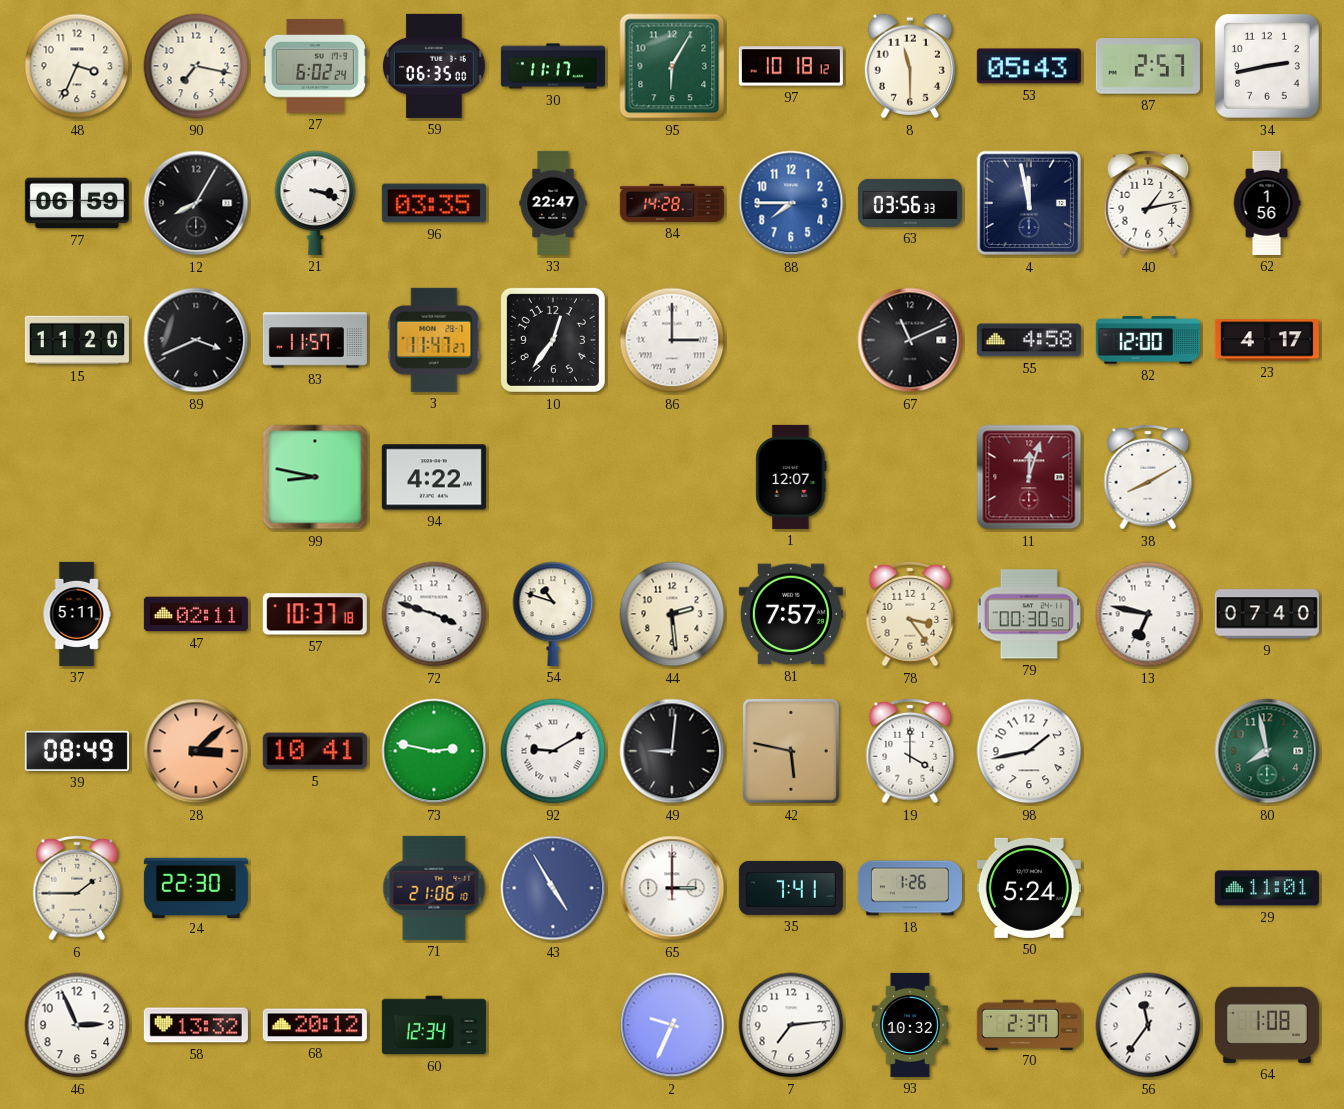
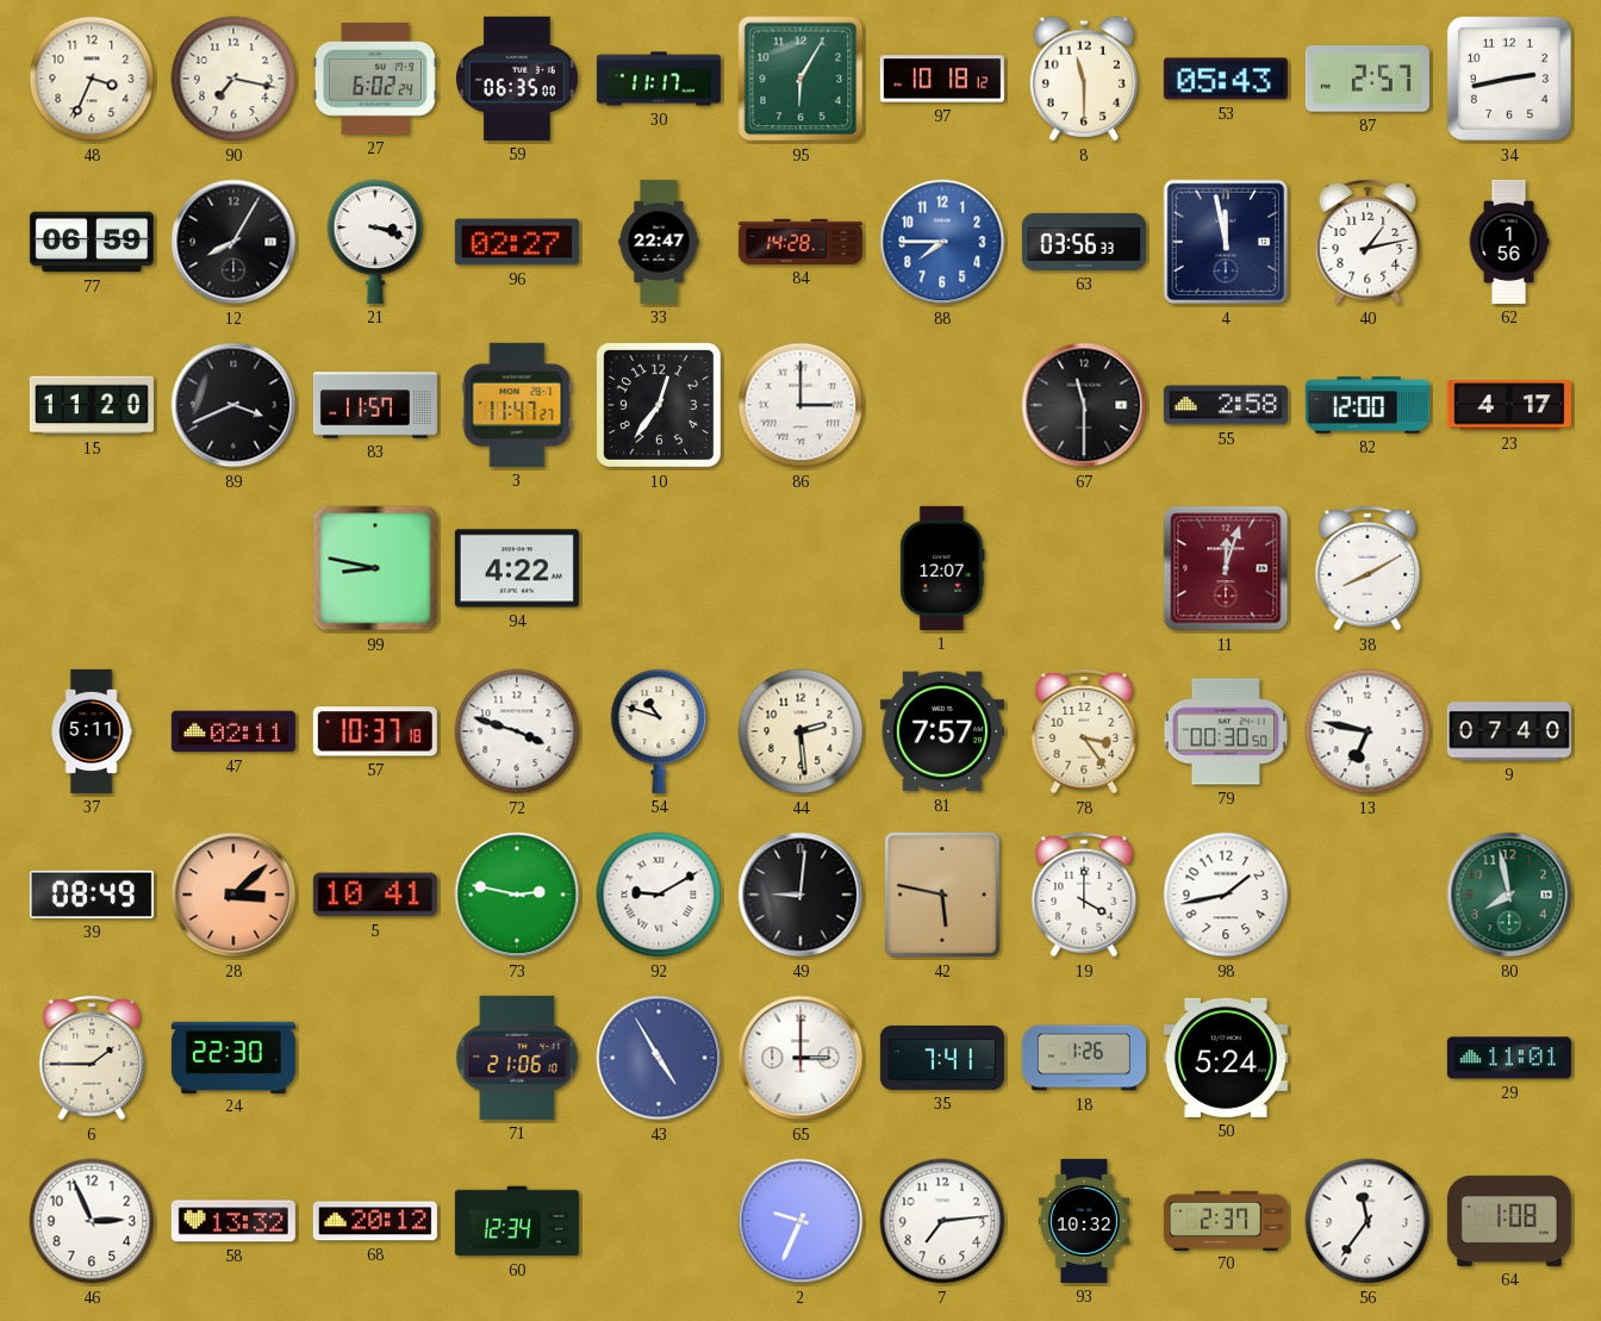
96: 03:35 -> 02:27
67: 11:11 -> 11:30
55: 4:58 -> 2:58
